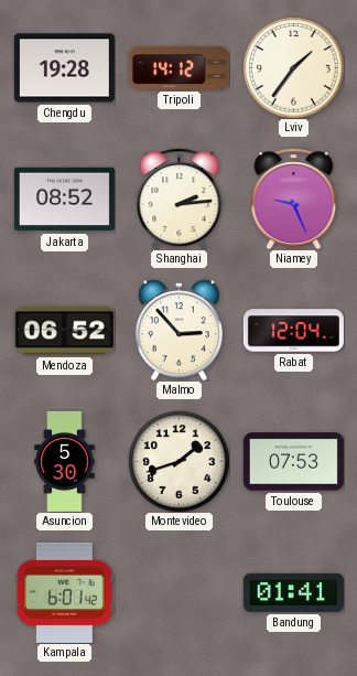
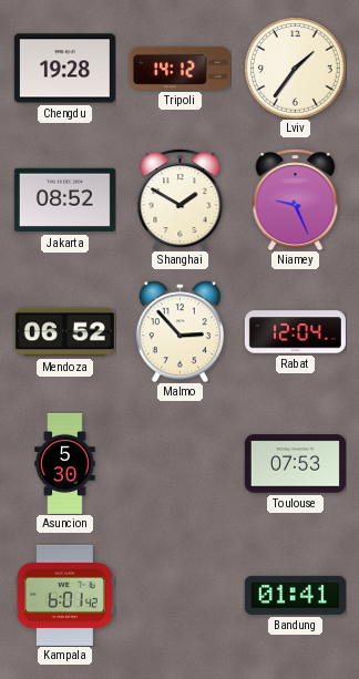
Shanghai: 2:14 -> 1:50
Montevideo: 1:42 -> none
